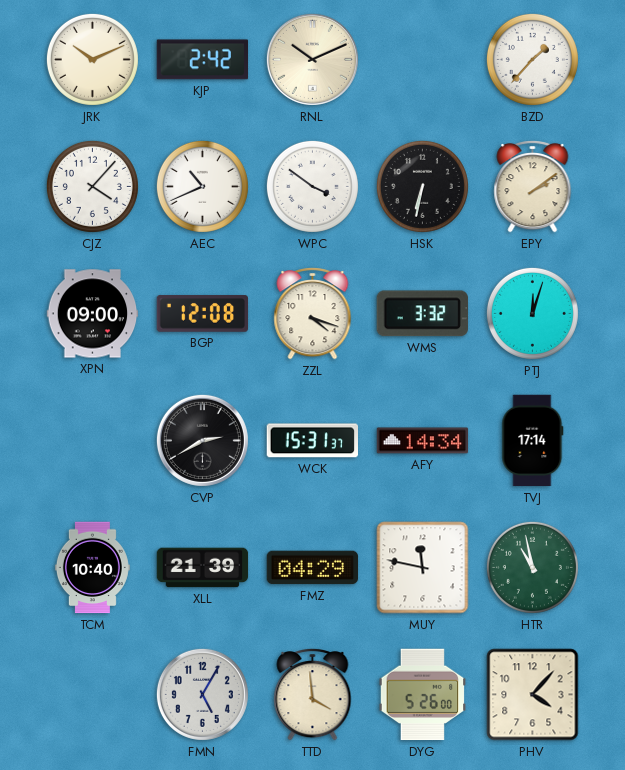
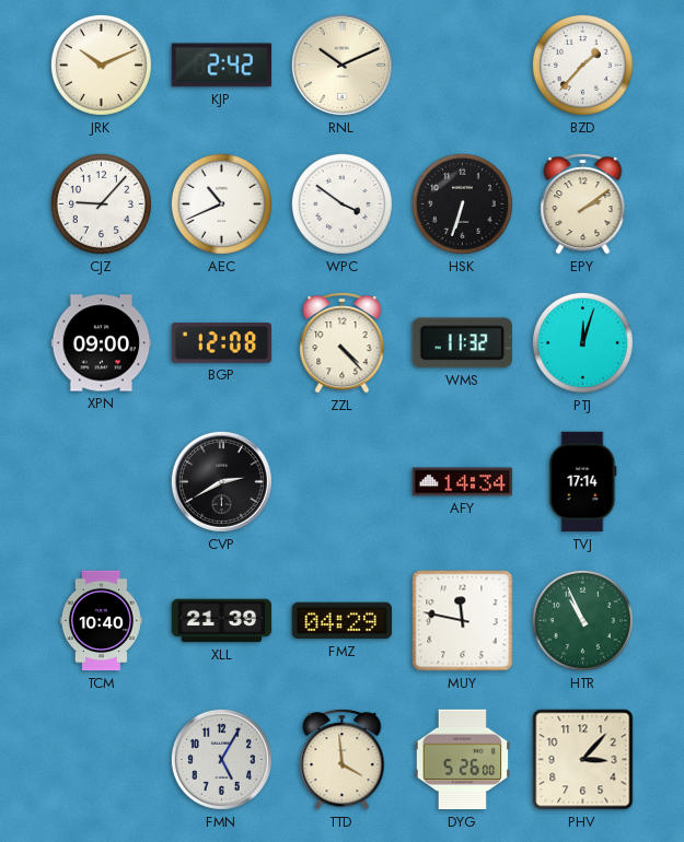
CJZ: 4:07 -> 9:07
HSK: 6:32 -> 6:33
ZZL: 4:18 -> 4:23
WMS: 3:32 -> 11:32
WCK: 15:31 -> none
HTR: 10:58 -> 10:56
PHV: 4:07 -> 3:07
